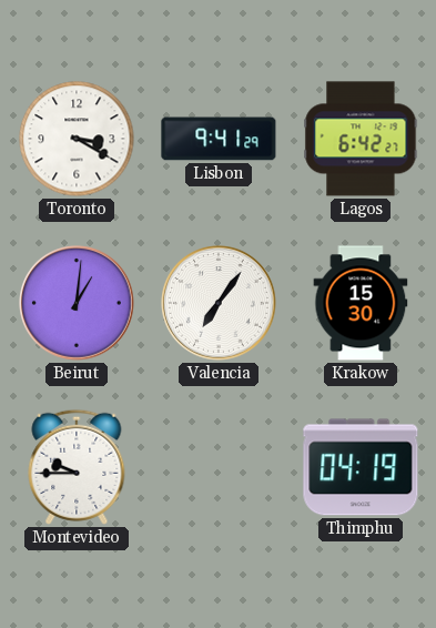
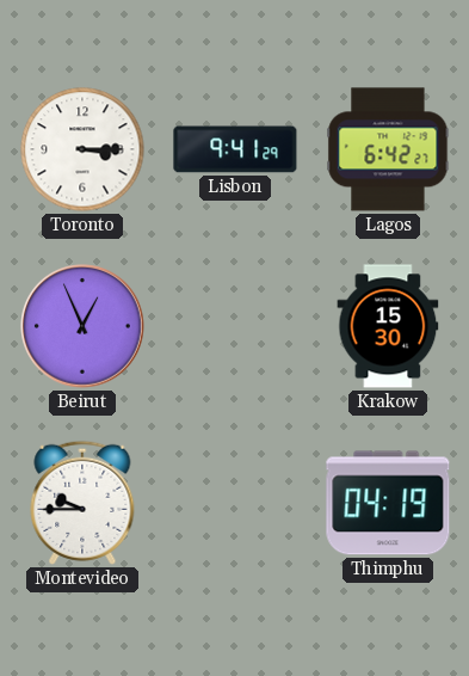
Toronto: 3:20 -> 3:15
Beirut: 1:01 -> 12:56
Valencia: 7:06 -> none
